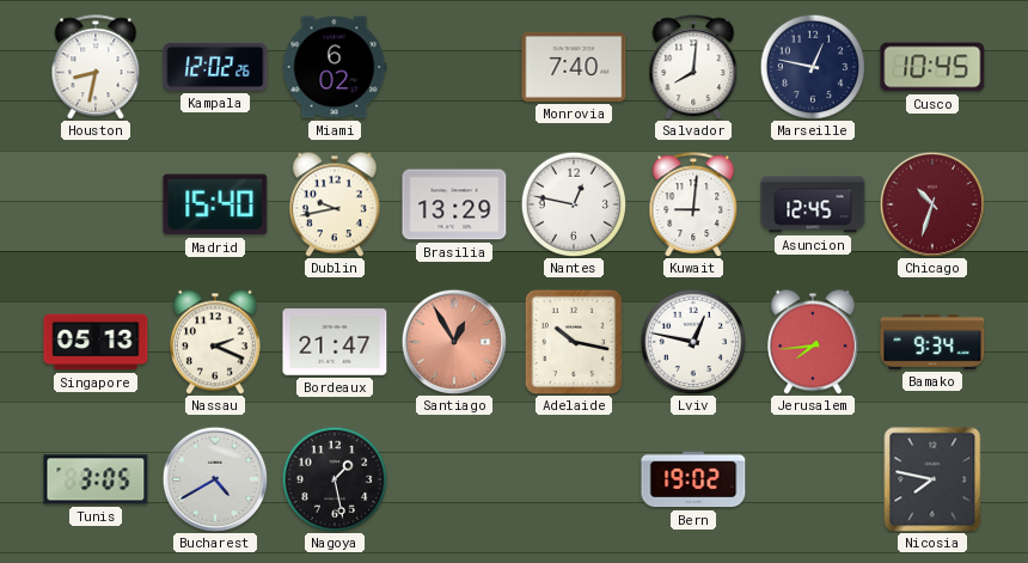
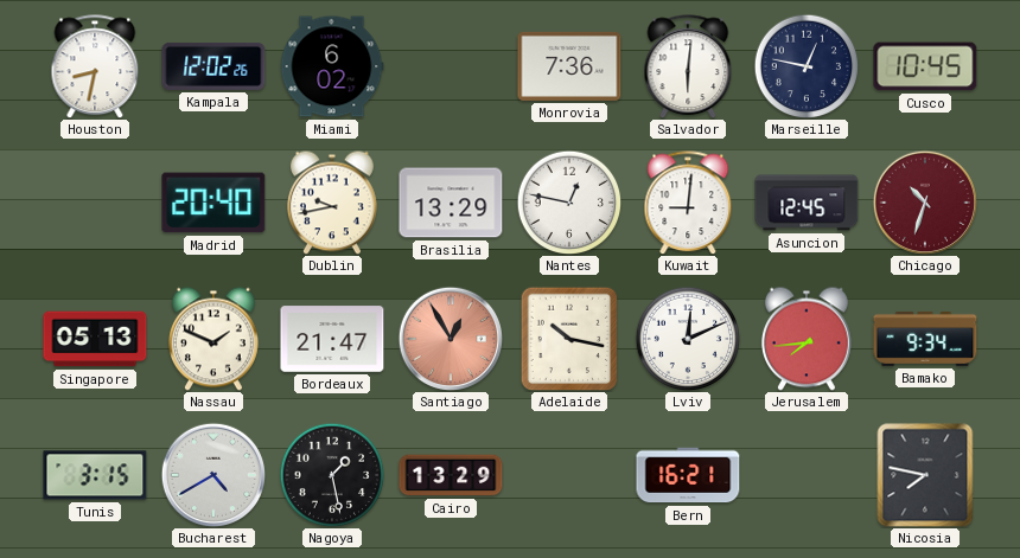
Monrovia: 7:40 -> 7:36
Salvador: 8:01 -> 6:01
Madrid: 15:40 -> 20:40
Nassau: 2:19 -> 1:49
Lviv: 12:47 -> 12:11
Tunis: 3:05 -> 3:15
Cairo: none -> 13:29
Bern: 19:02 -> 16:21
